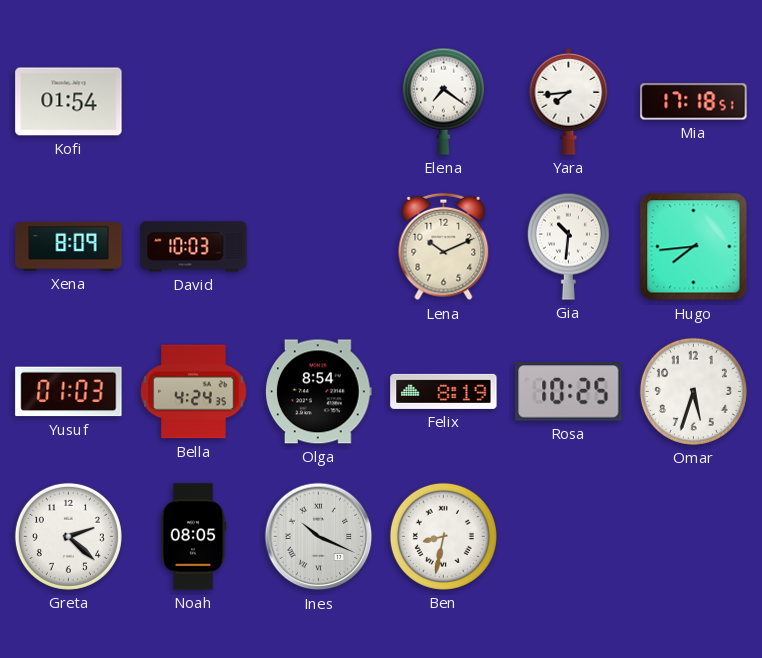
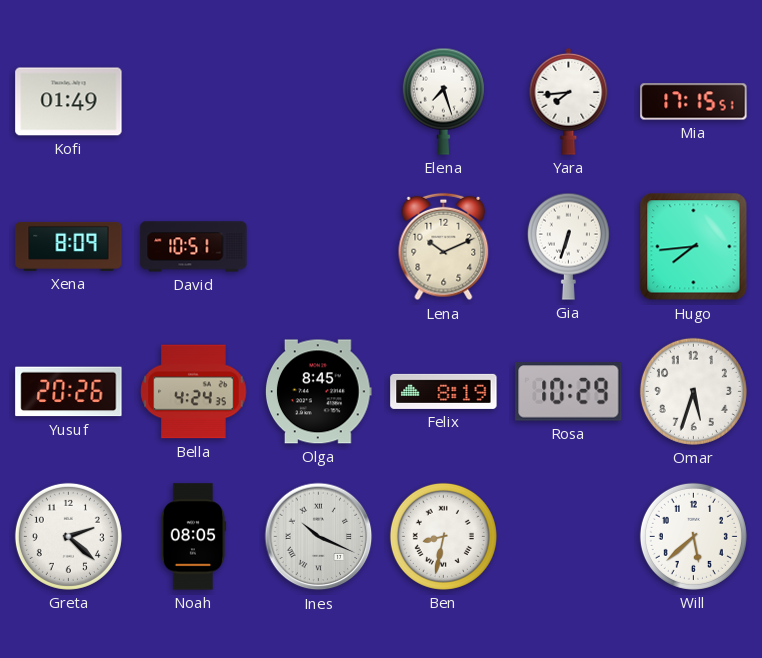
Kofi: 01:54 -> 01:49
Elena: 7:21 -> 7:27
Mia: 17:18 -> 17:15
David: 10:03 -> 10:51
Gia: 10:31 -> 6:33
Yusuf: 01:03 -> 20:26
Olga: 8:54 -> 8:45
Rosa: 10:25 -> 10:29
Will: none -> 5:38
